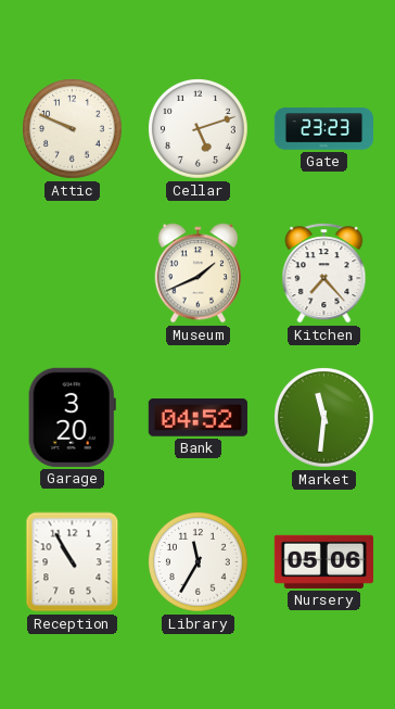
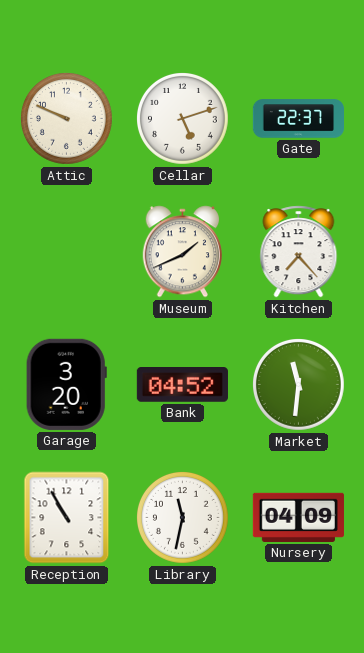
Gate: 23:23 -> 22:37
Library: 11:35 -> 11:32
Nursery: 05:06 -> 04:09
